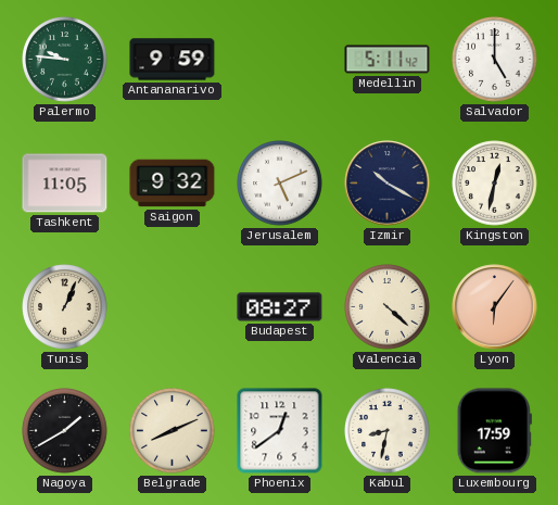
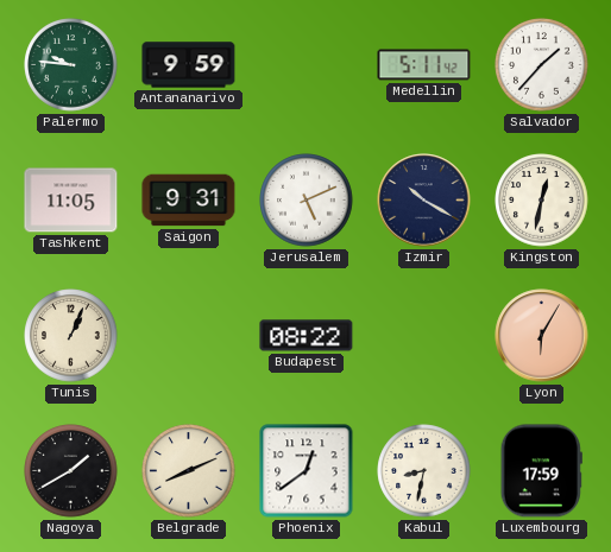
Salvador: 5:00 -> 1:37
Saigon: 9:32 -> 9:31
Budapest: 08:27 -> 08:22
Valencia: 4:22 -> none
Lyon: 6:06 -> 6:05
